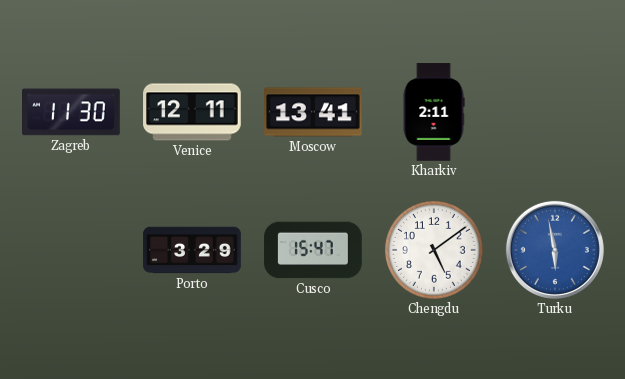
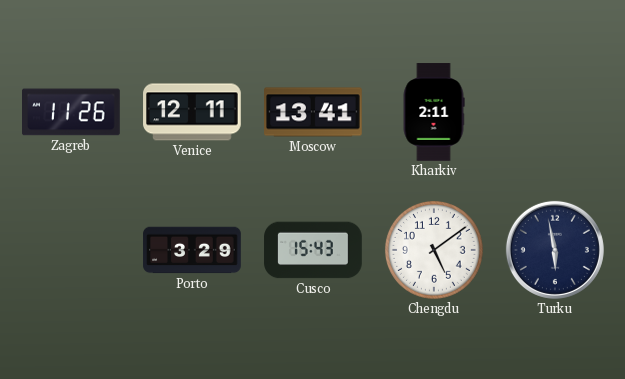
Zagreb: 11:30 -> 11:26
Cusco: 15:47 -> 15:43
Turku dial: blue -> navy
